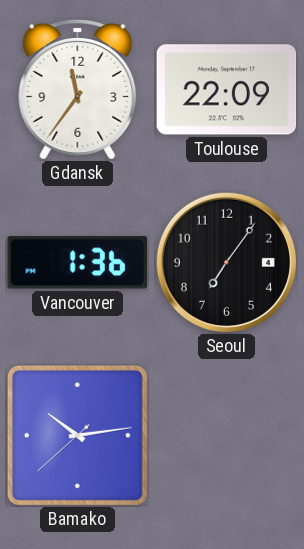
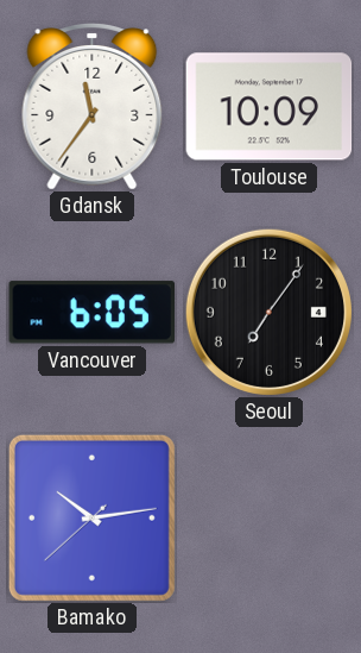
Toulouse: 22:09 -> 10:09
Vancouver: 1:36 -> 6:05
